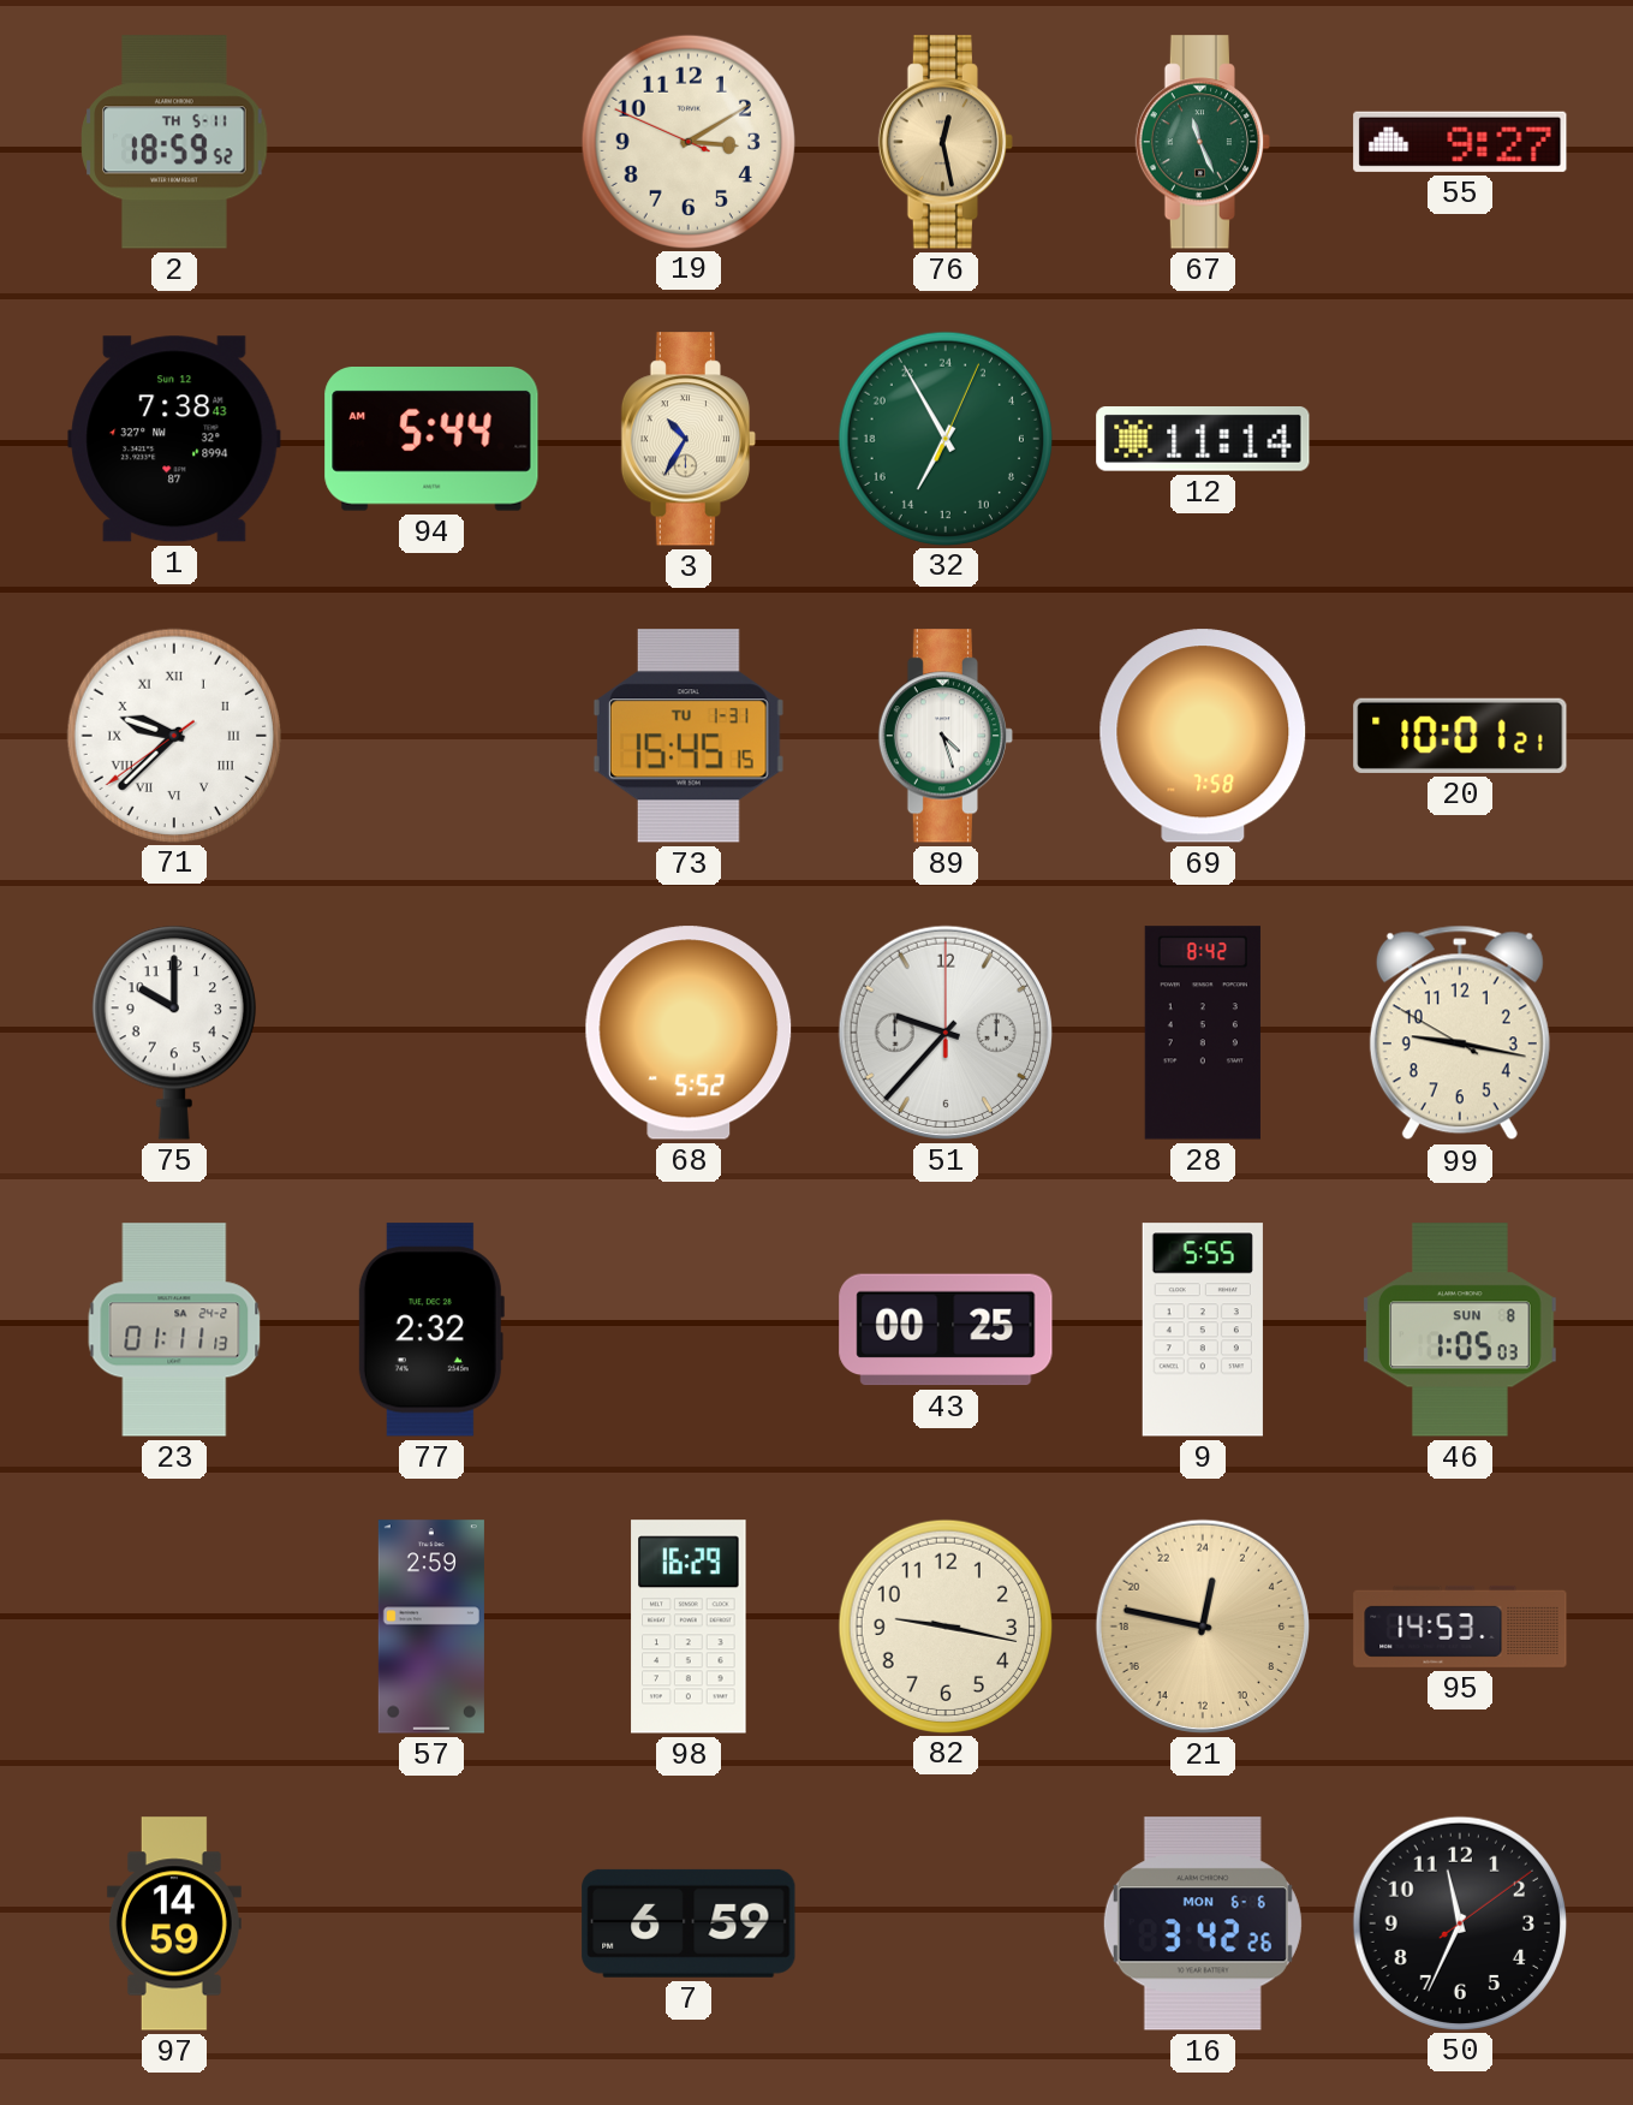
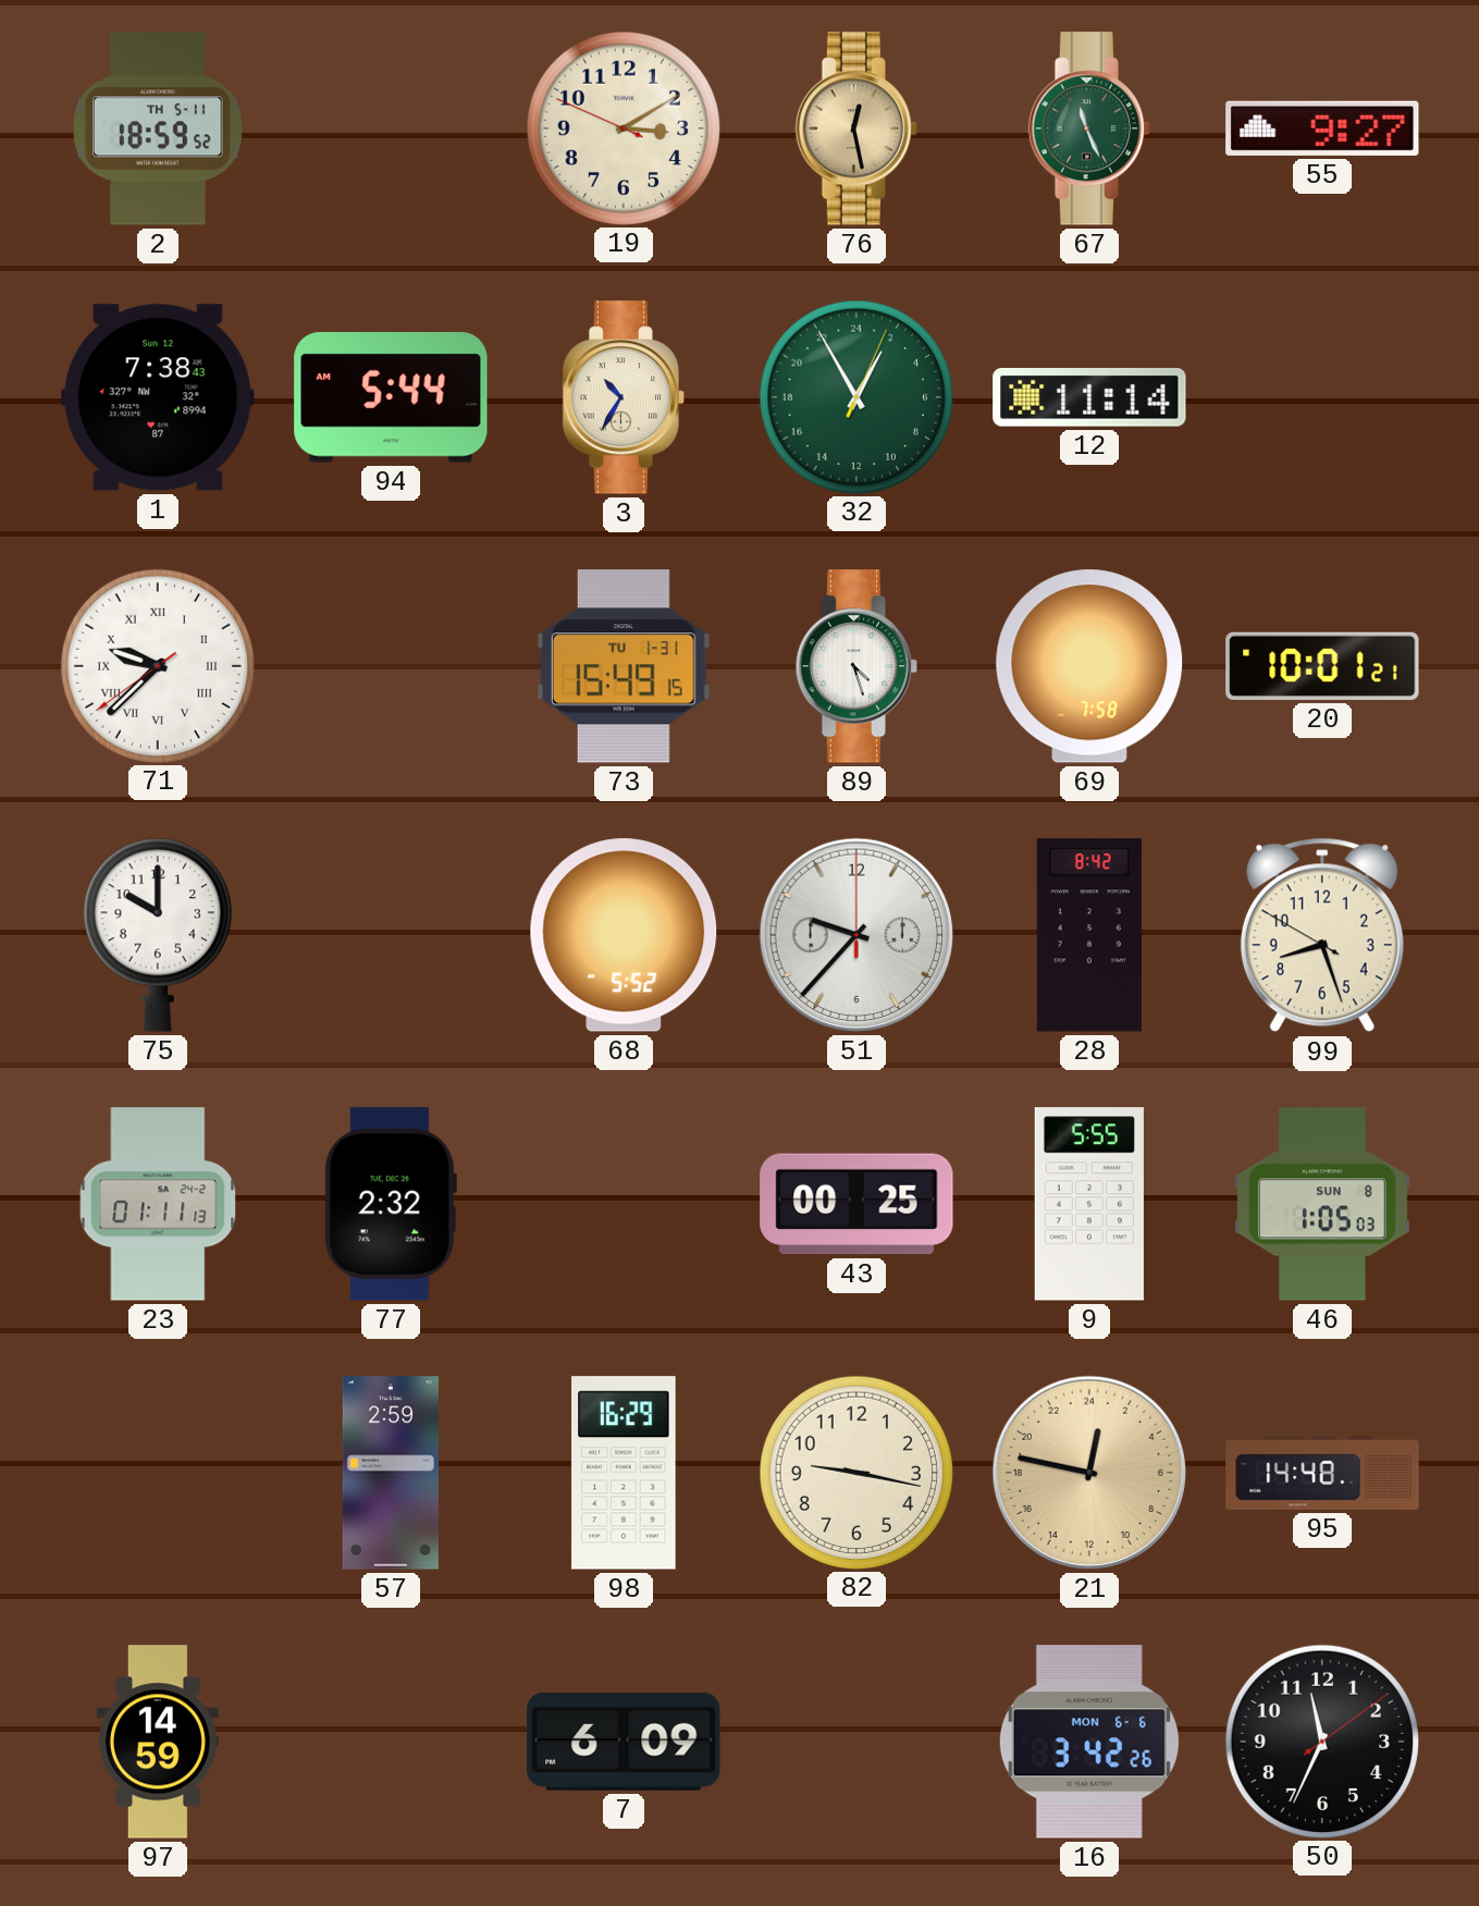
32: 13:55 -> 1:55
73: 15:45 -> 15:49
99: 9:16 -> 8:26
95: 14:53 -> 14:48
7: 6:59 -> 6:09
